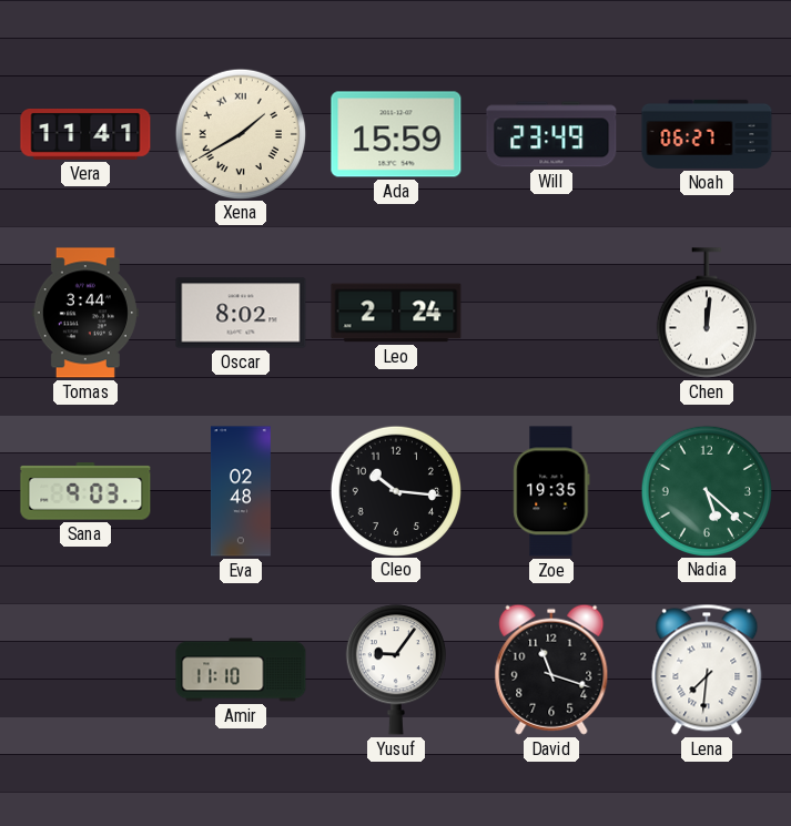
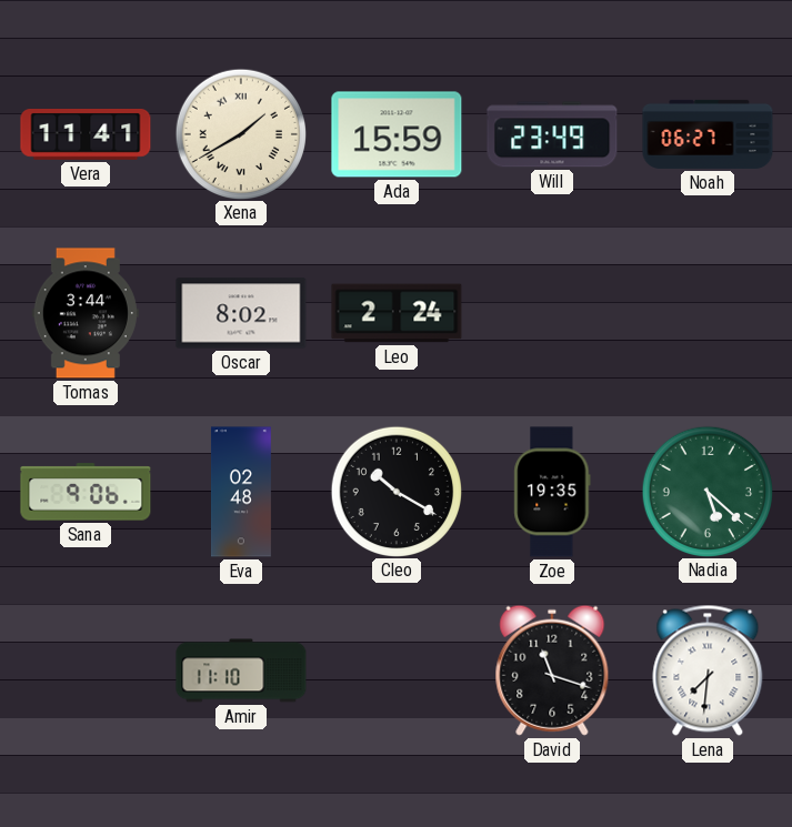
Chen: 12:01 -> none
Sana: 9:03 -> 9:06
Cleo: 10:16 -> 10:20
Yusuf: 9:06 -> none
